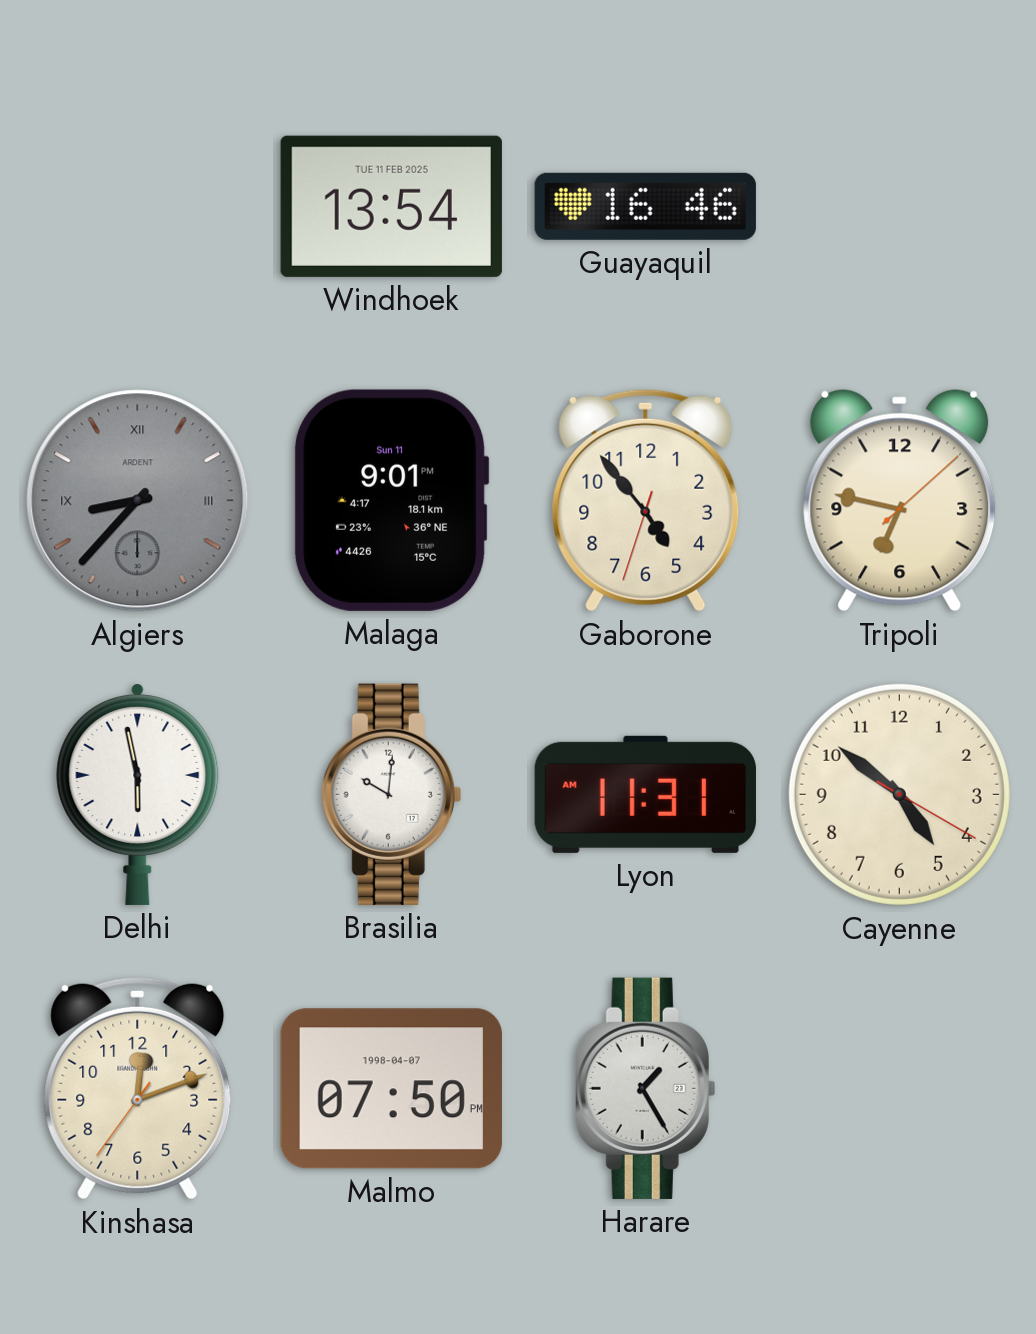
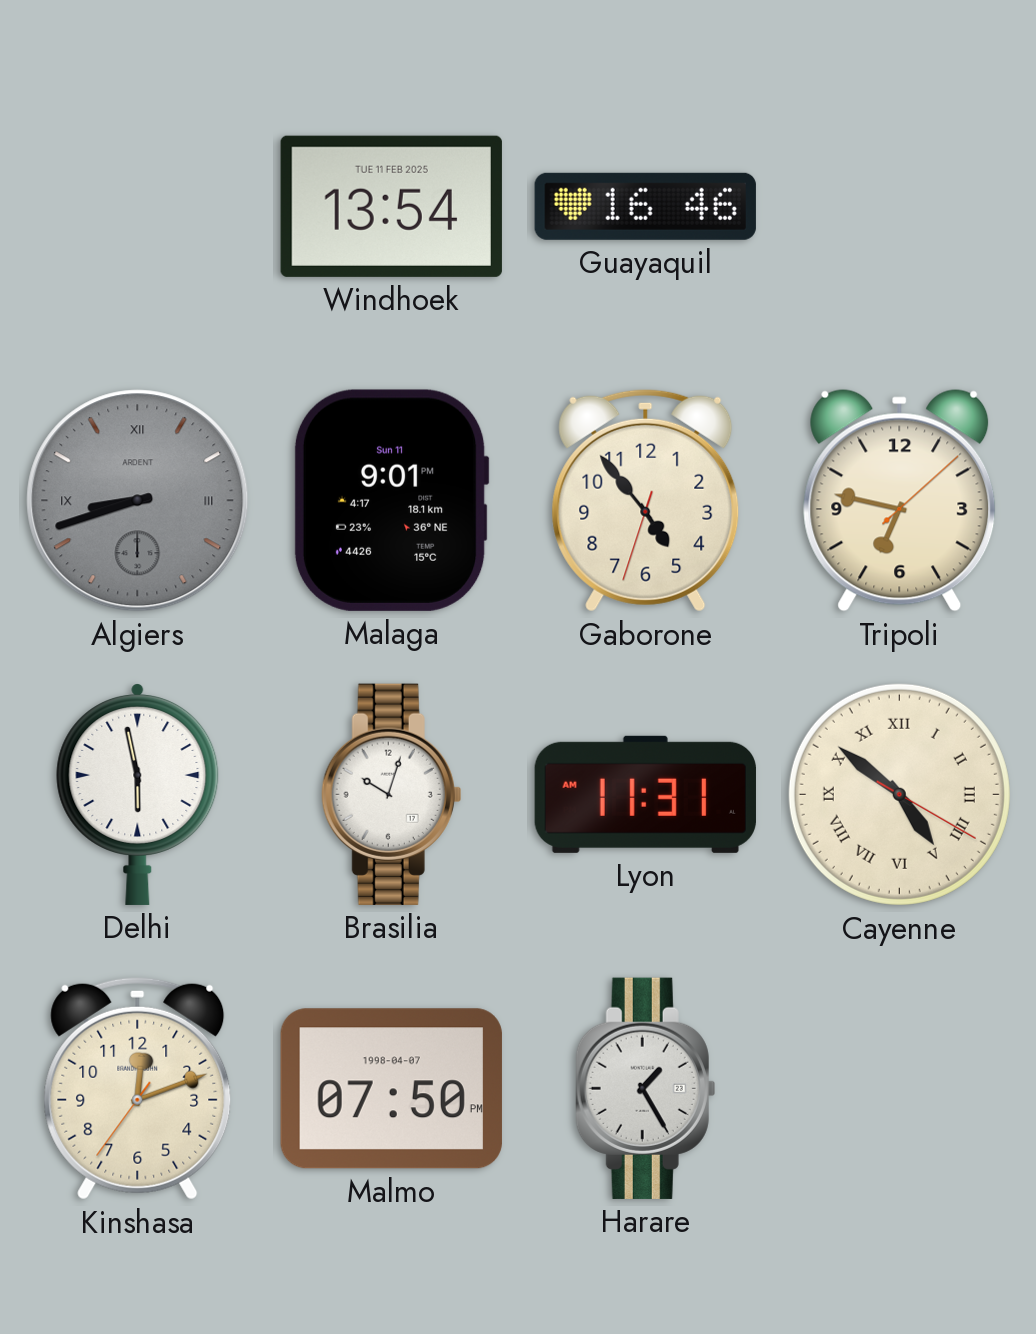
Algiers: 8:37 -> 8:42
Brasilia: 10:01 -> 10:03
Cayenne numerals: Arabic -> Roman
